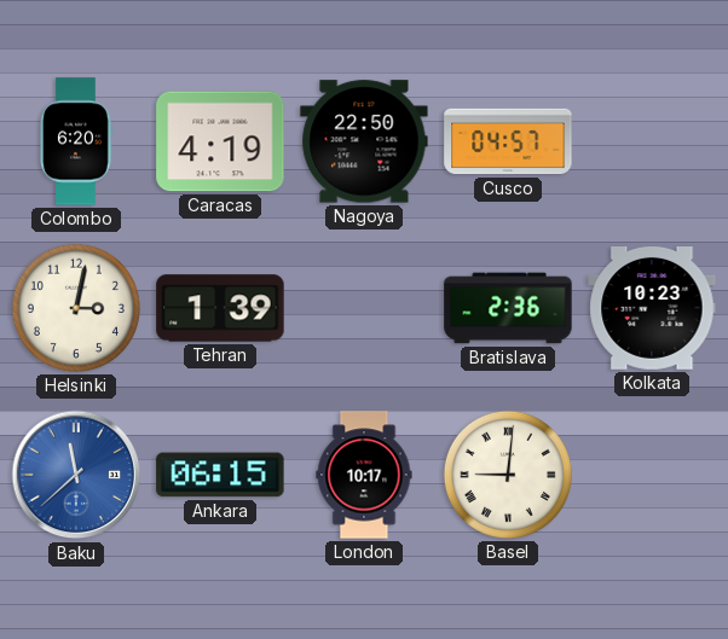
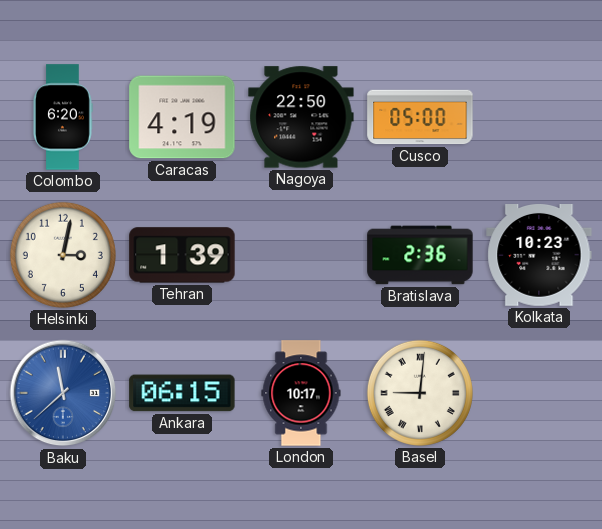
Cusco: 04:57 -> 05:00
